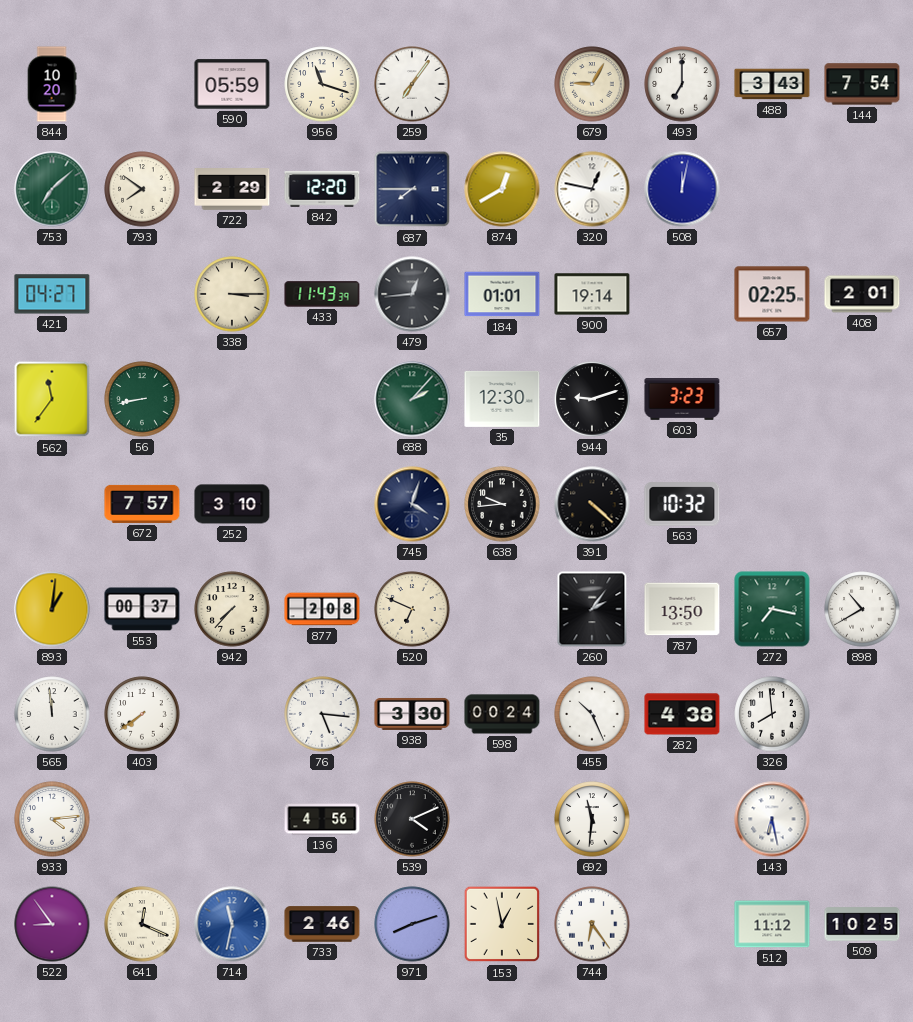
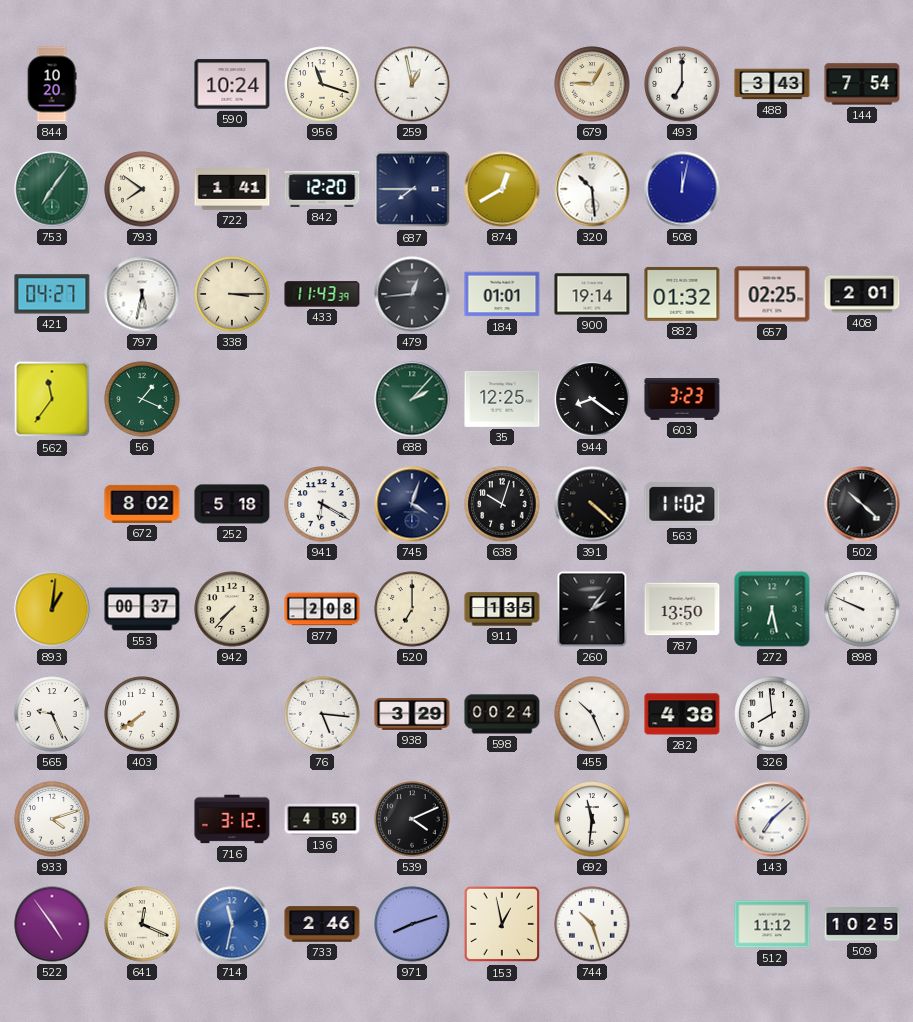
590: 05:59 -> 10:24
259: 7:06 -> 12:58
753: 7:08 -> 7:06
722: 2:29 -> 1:41
320: 12:47 -> 10:29
797: none -> 5:32
882: none -> 01:32
56: 8:43 -> 1:19
35: 12:30 -> 12:25
944: 9:12 -> 8:21
672: 7:57 -> 8:02
252: 3:10 -> 5:18
941: none -> 6:20
638: 9:44 -> 10:03
563: 10:32 -> 11:02
502: none -> 10:22
520: 6:49 -> 7:00
911: none -> 1:35
272: 7:17 -> 6:28
898: 10:40 -> 9:49
565: 11:59 -> 9:26
938: 3:30 -> 3:29
933: 4:14 -> 4:12
716: none -> 3:12
136: 4:56 -> 4:59
143: 6:28 -> 7:08
522: 8:54 -> 4:54
744: 6:24 -> 10:27
